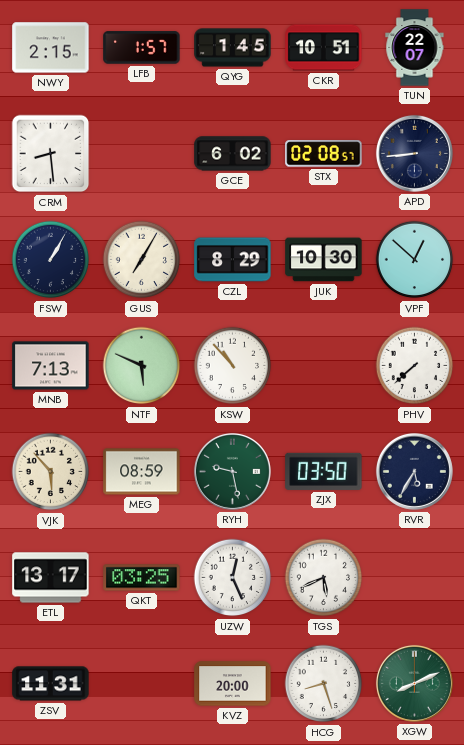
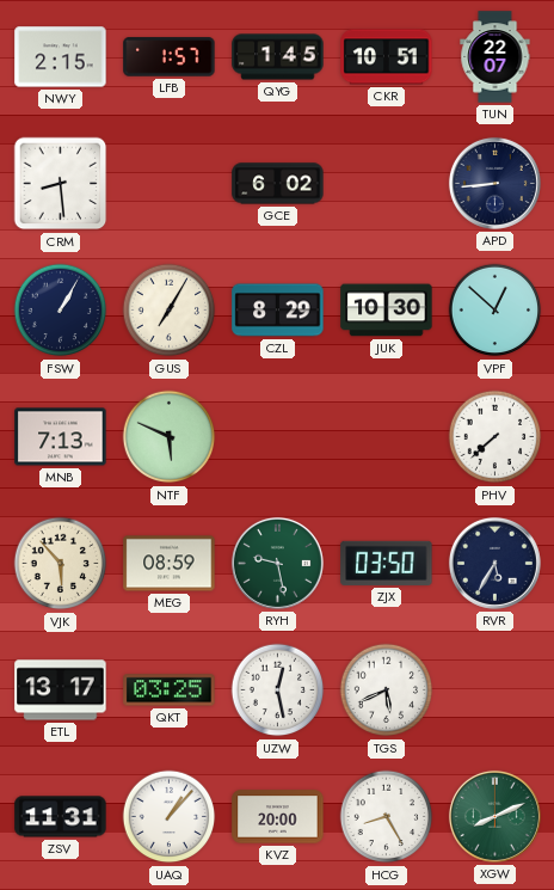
STX: 02:08 -> none
KSW: 10:53 -> none
UZW: 12:26 -> 12:28
UAQ: none -> 1:07
HCG: 8:27 -> 8:25
